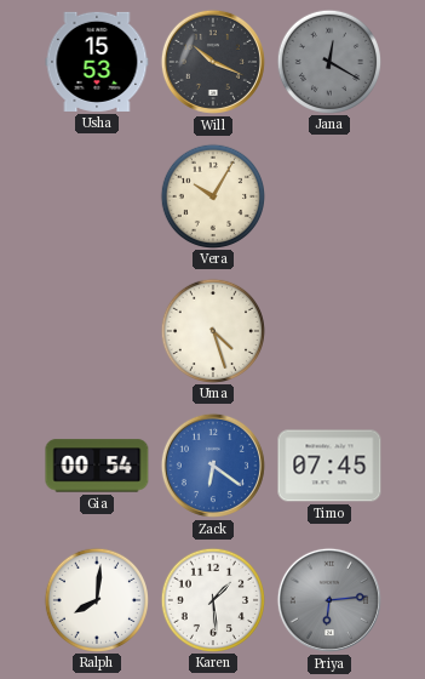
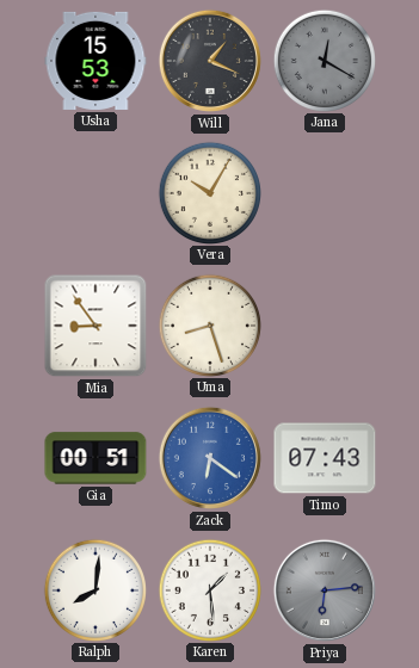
Will: 10:19 -> 1:19
Mia: none -> 8:54
Uma: 4:27 -> 8:27
Gia: 00:54 -> 00:51
Timo: 07:45 -> 07:43
